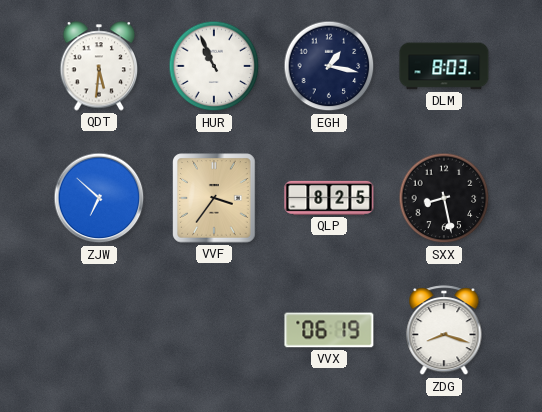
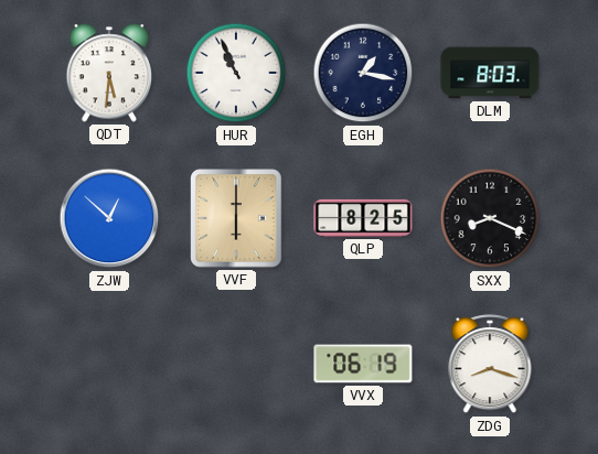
ZJW: 6:52 -> 12:52
VVF: 3:36 -> 6:00
SXX: 8:28 -> 8:19
